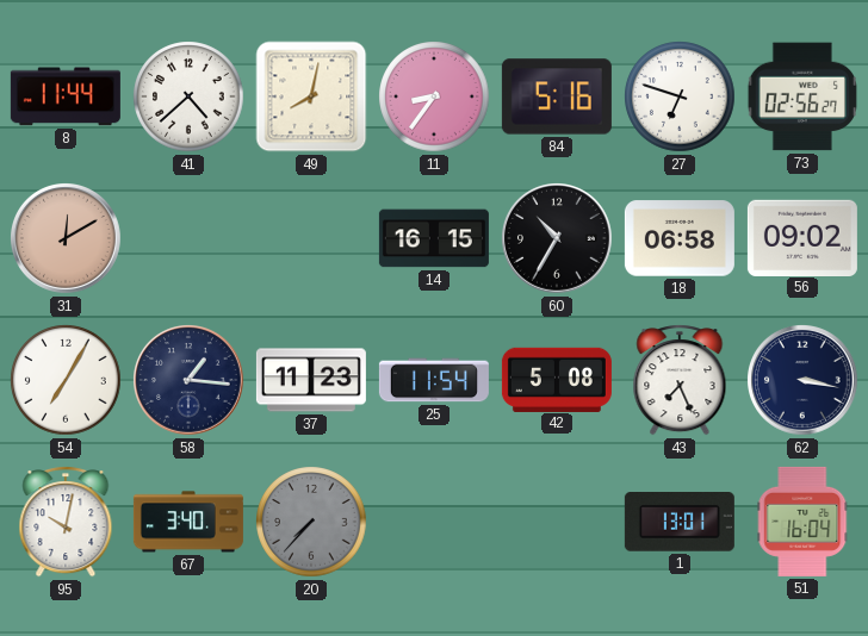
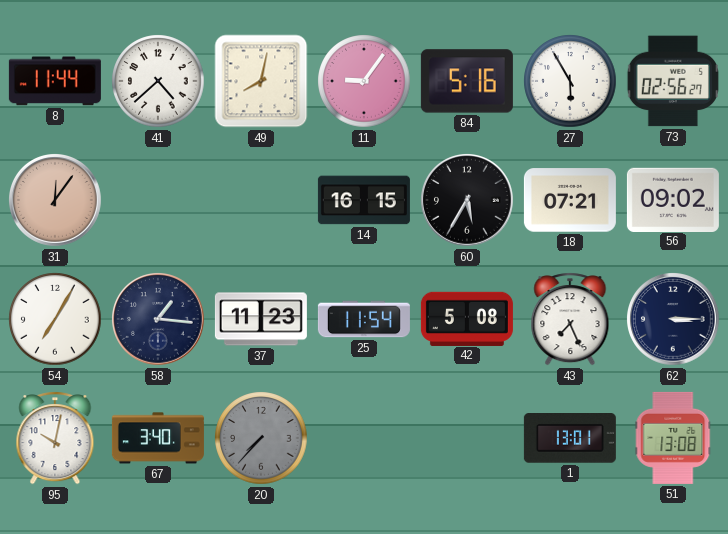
11: 8:36 -> 9:06
27: 6:48 -> 5:55
31: 12:10 -> 12:06
60: 10:35 -> 5:35
18: 06:58 -> 07:21
62: 3:17 -> 3:15
51: 16:04 -> 13:08
